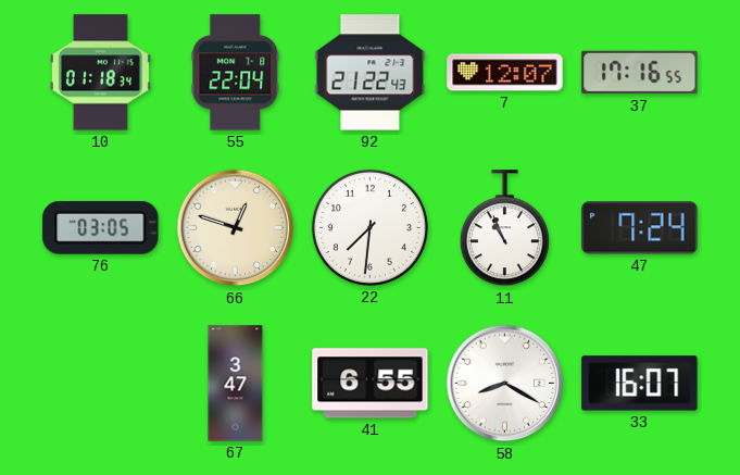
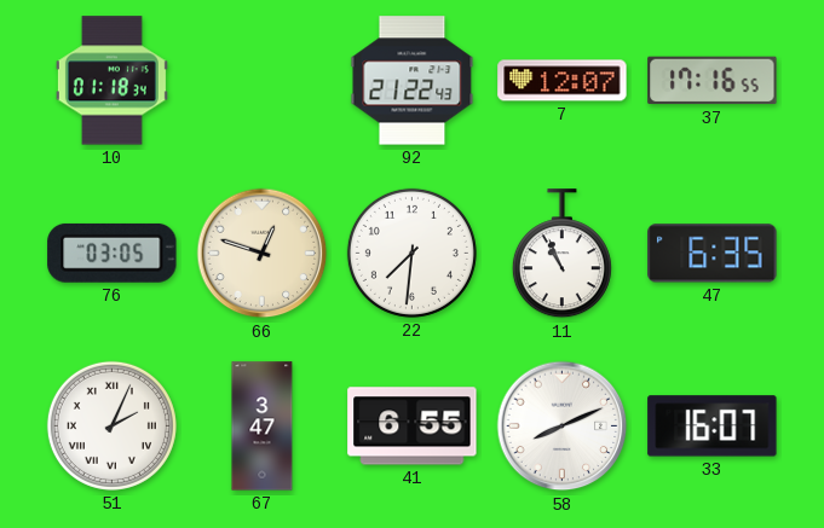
55: 22:04 -> none
47: 7:24 -> 6:35
51: none -> 2:04
58: 8:20 -> 8:11
